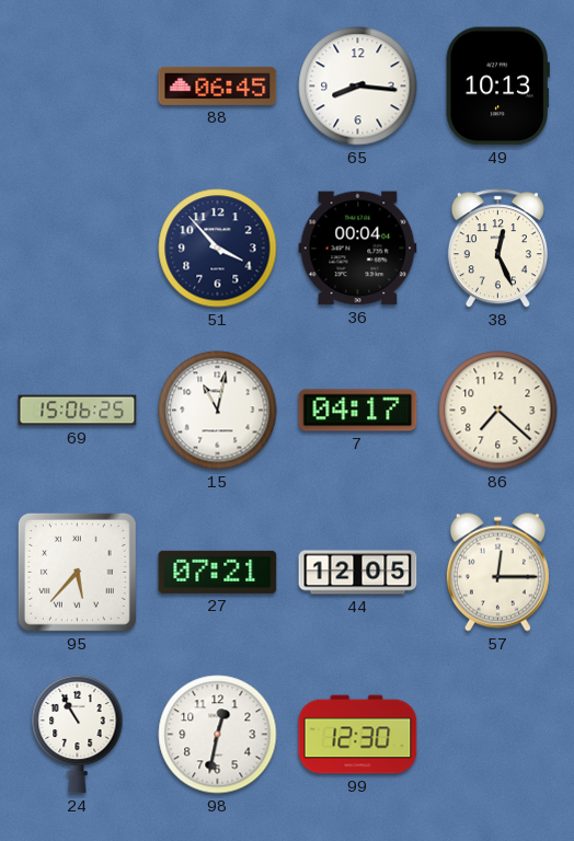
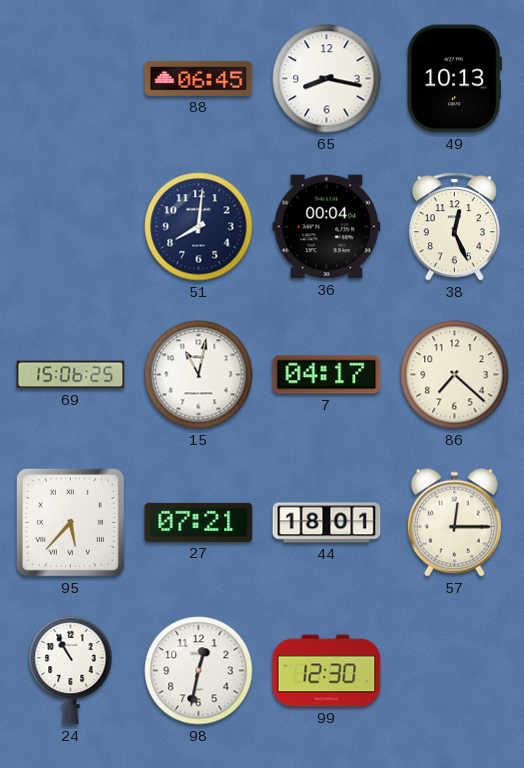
65: 8:16 -> 8:17
51: 3:53 -> 8:01
44: 12:05 -> 18:01
